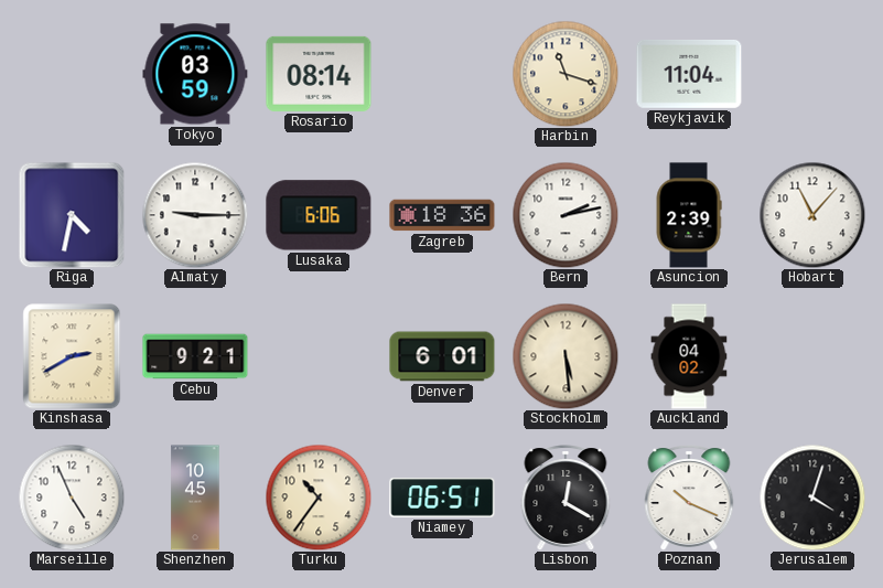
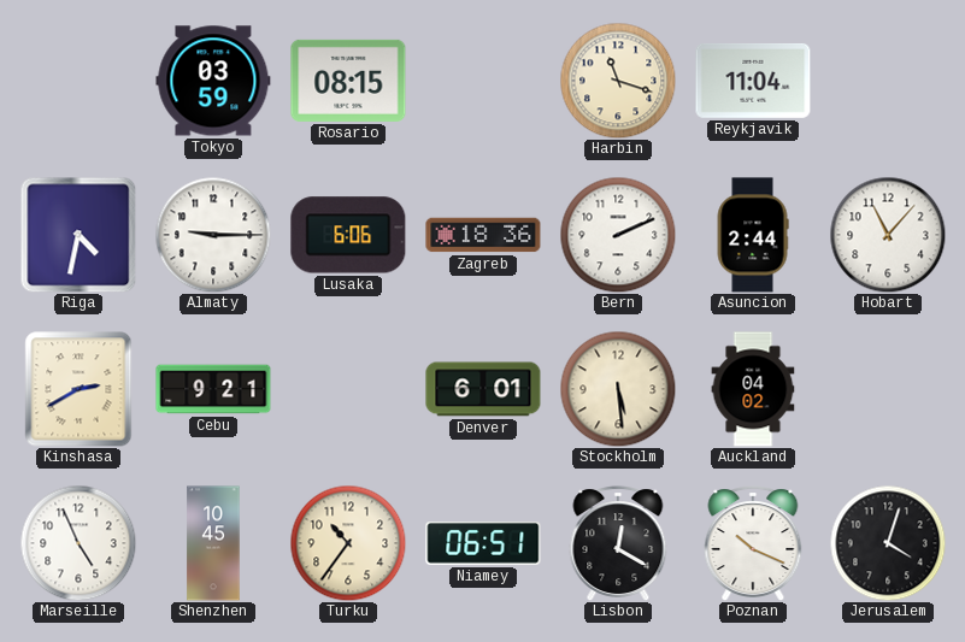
Rosario: 08:14 -> 08:15
Bern: 2:13 -> 2:11
Asuncion: 2:39 -> 2:44
